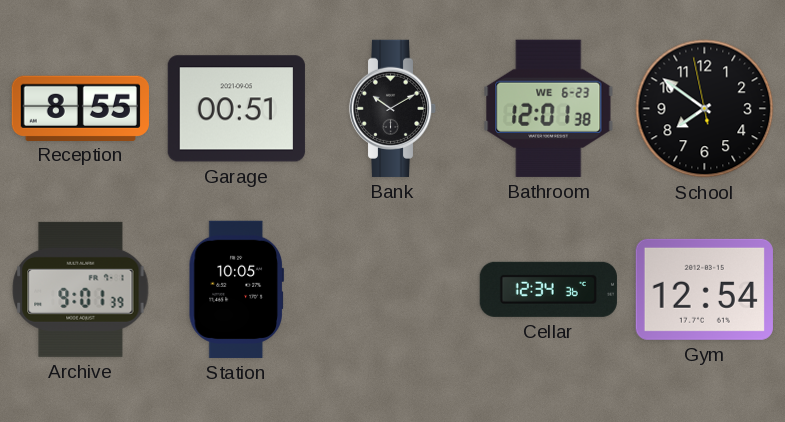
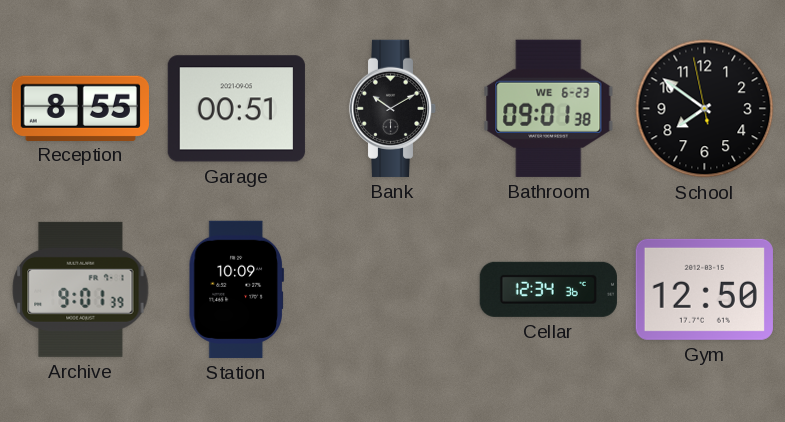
Bathroom: 12:01 -> 09:01
Station: 10:05 -> 10:09
Gym: 12:54 -> 12:50
